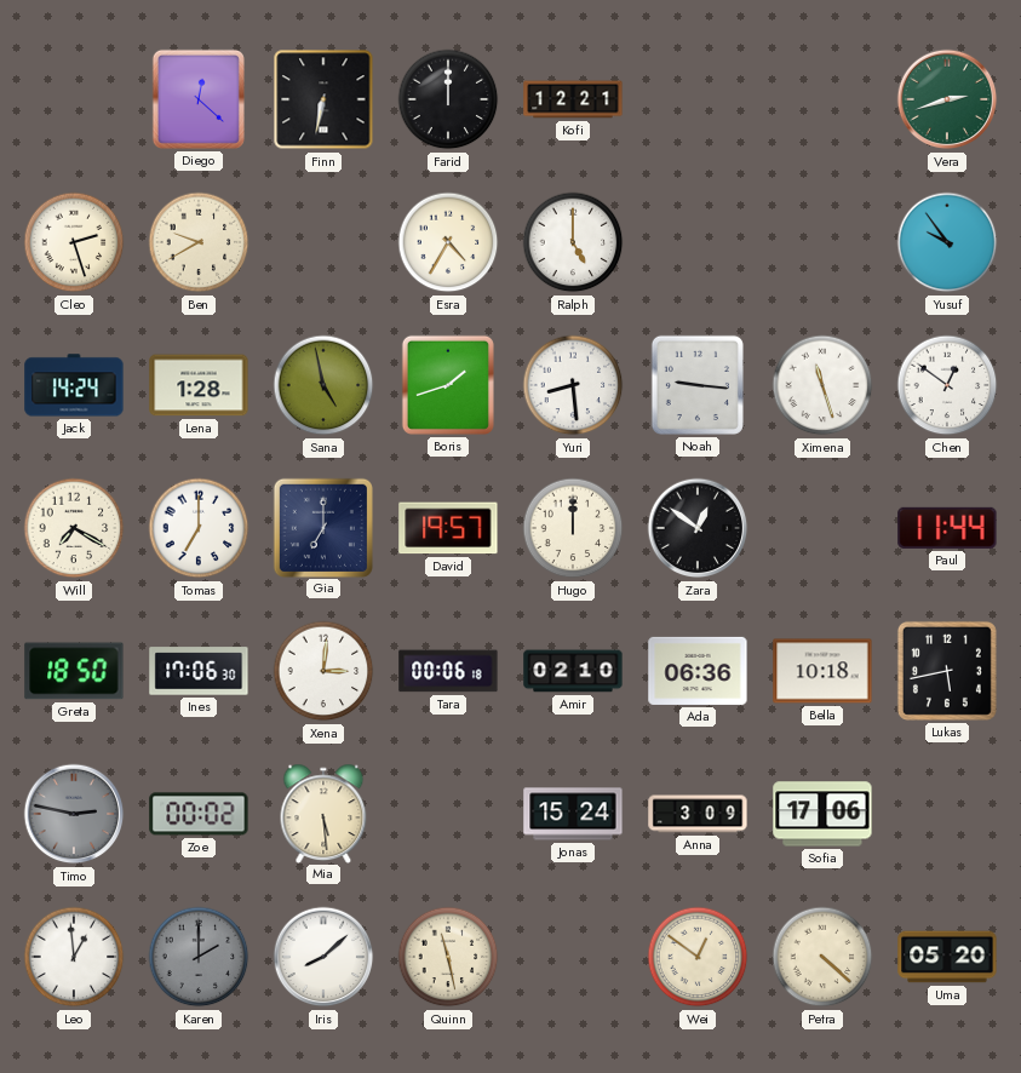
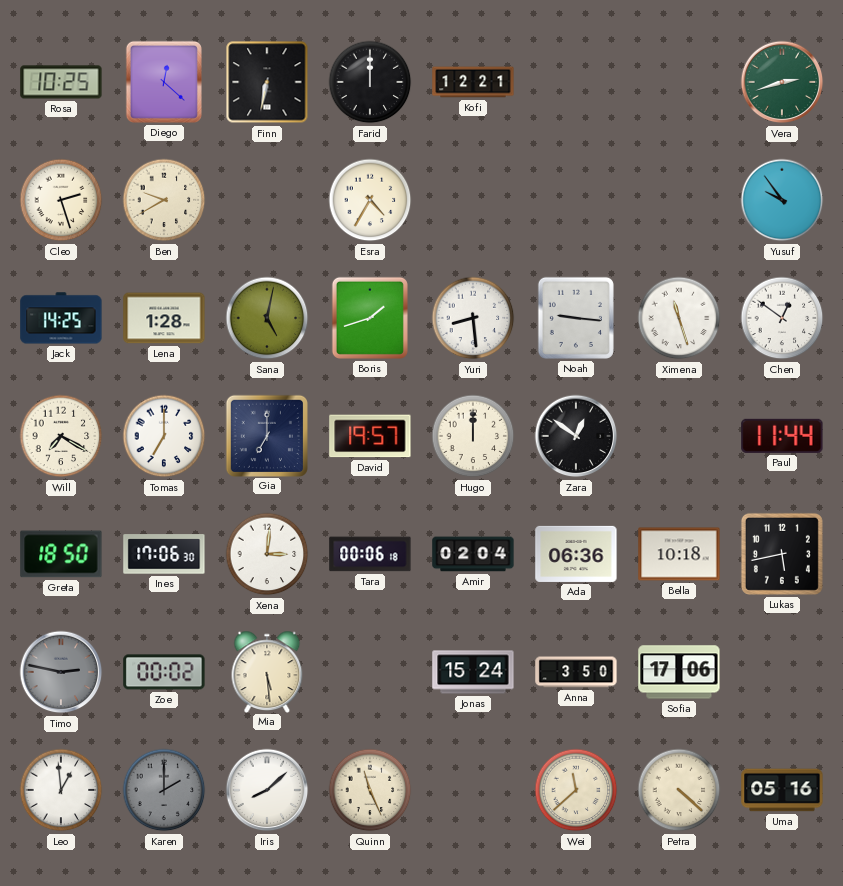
Rosa: none -> 10:25
Ralph: 5:00 -> none
Jack: 14:24 -> 14:25
Sana: 4:58 -> 5:02
Amir: 02:10 -> 02:04
Anna: 3:09 -> 3:50
Quinn: 11:28 -> 11:26
Wei: 12:51 -> 11:38
Uma: 05:20 -> 05:16
